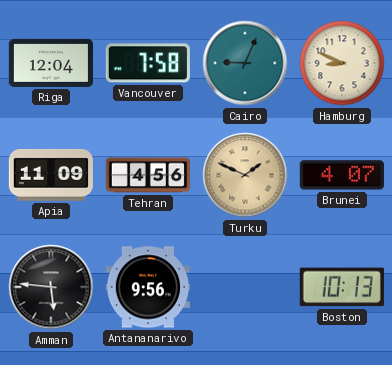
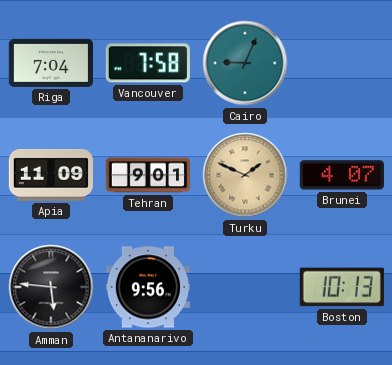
Riga: 12:04 -> 7:04
Hamburg: 8:49 -> none
Tehran: 4:56 -> 9:01
